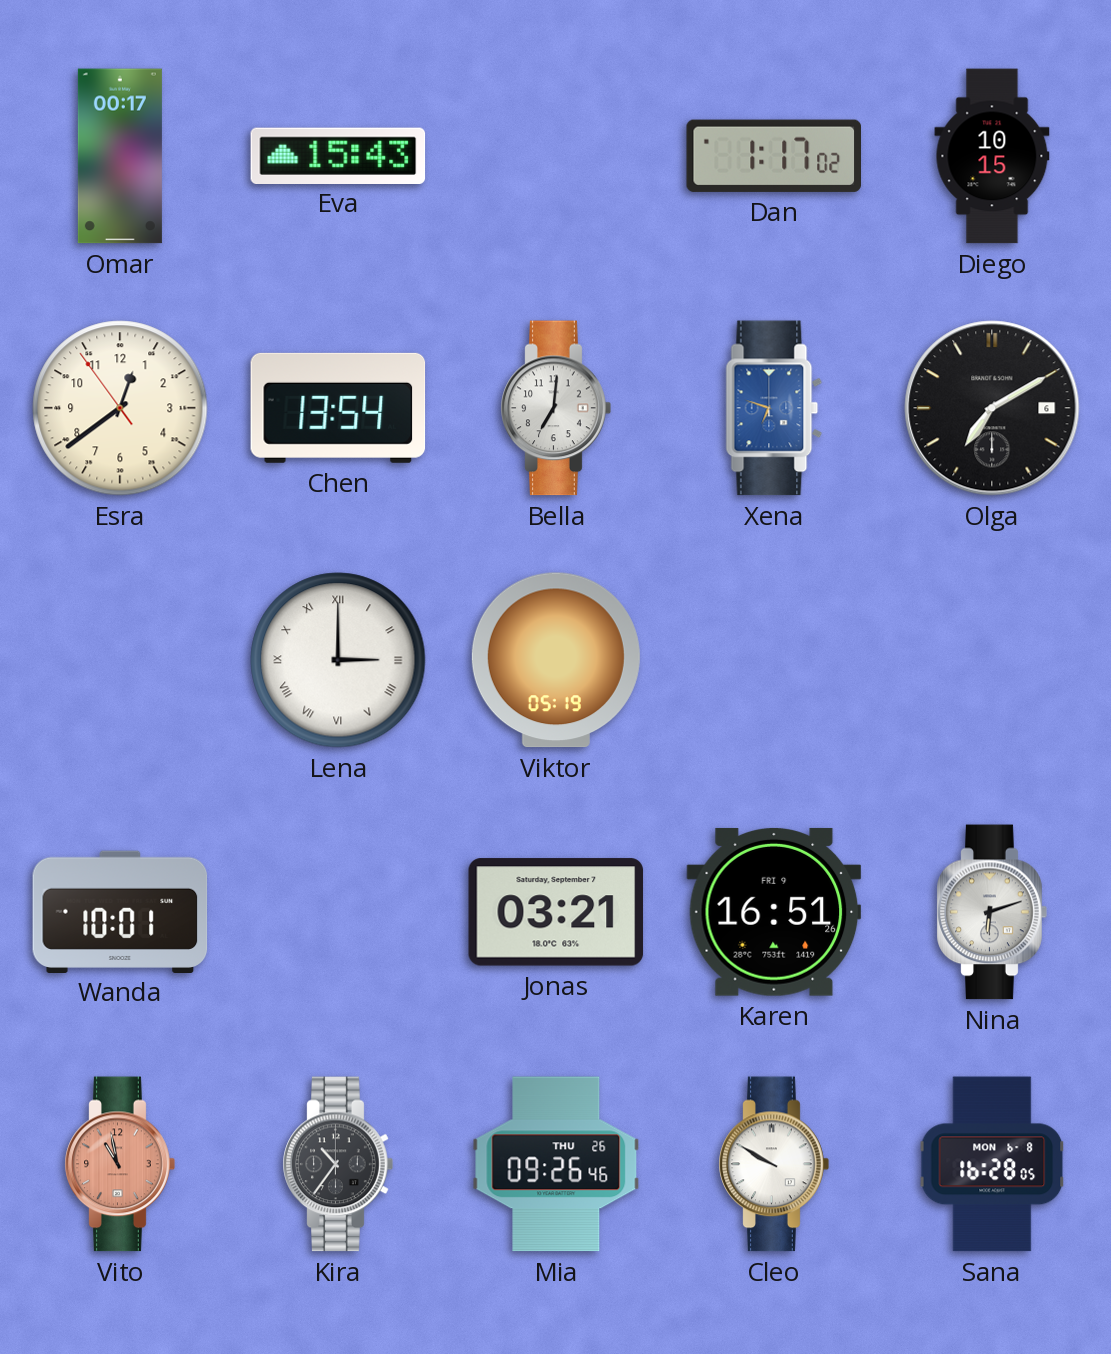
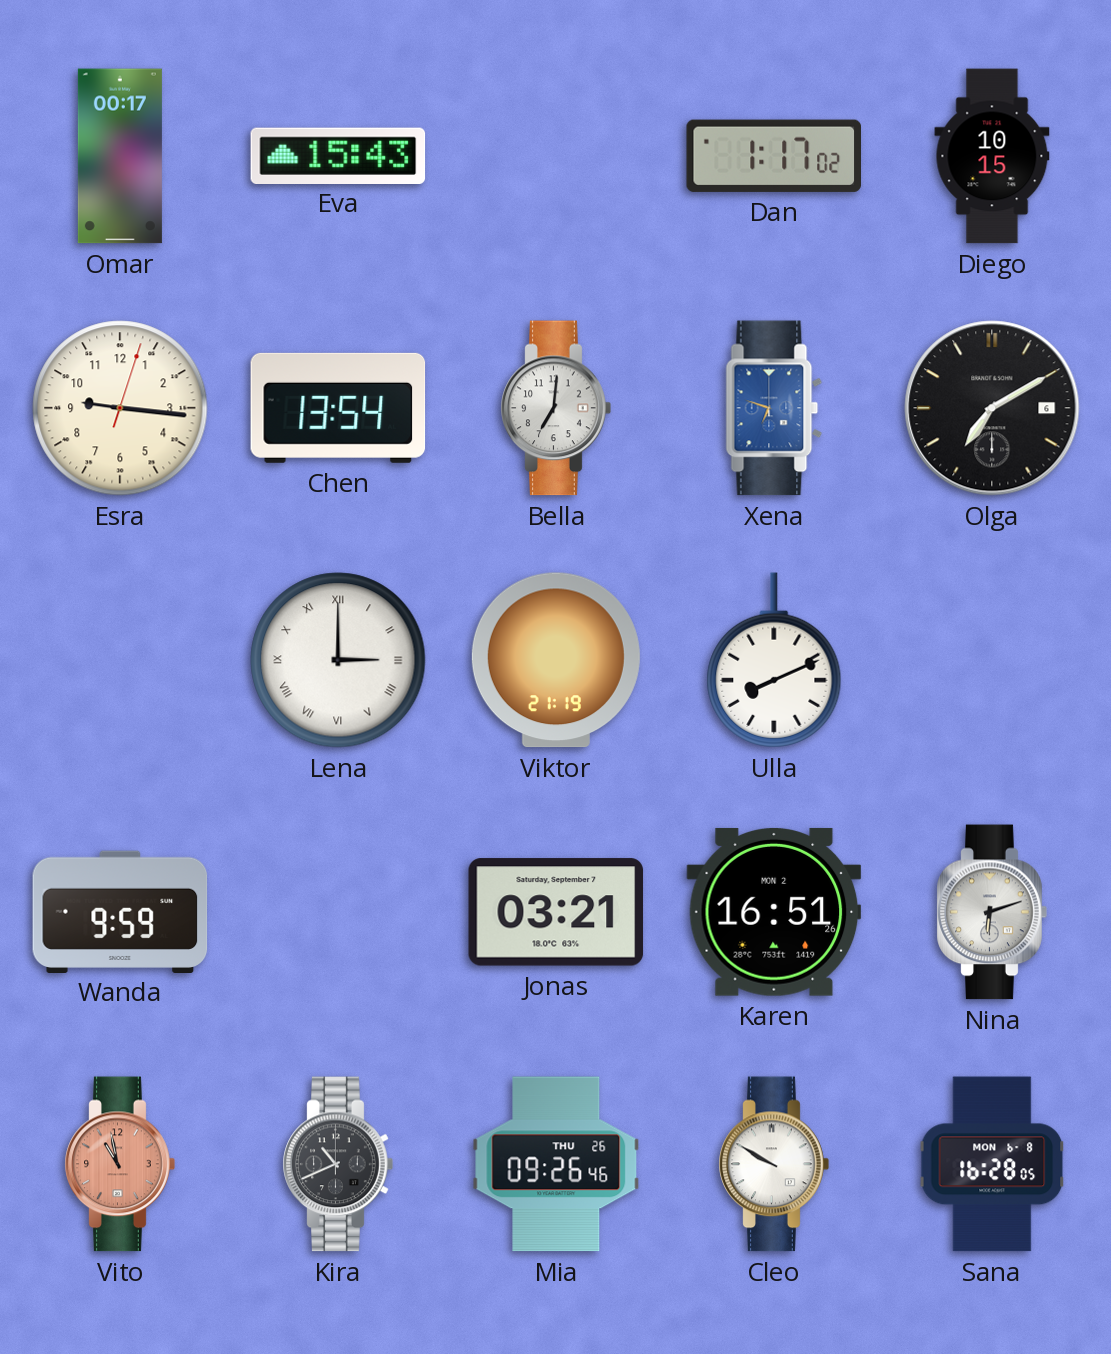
Esra: 12:38 -> 9:16
Viktor: 05:19 -> 21:19
Ulla: none -> 8:11
Wanda: 10:01 -> 9:59
Karen date: FRI 9 -> MON 2
Kira: 10:36 -> 10:41
